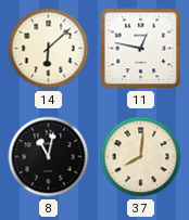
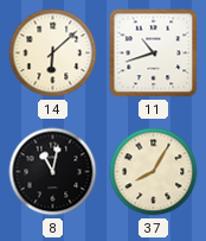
11: 12:47 -> 10:42
37: 8:01 -> 8:05
